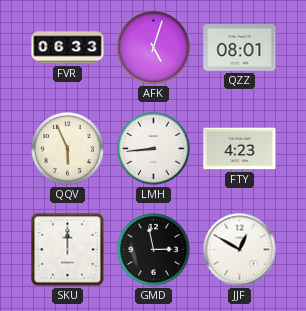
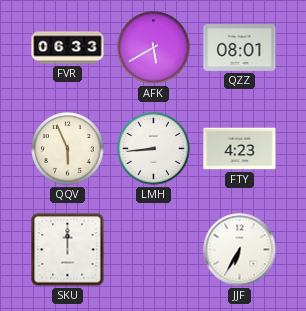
AFK: 5:03 -> 5:40
GMD: 2:58 -> none
JJF: 12:50 -> 6:35
